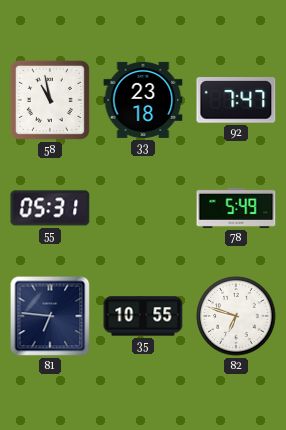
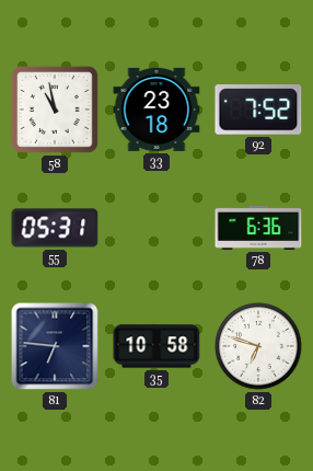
92: 7:47 -> 7:52
78: 5:49 -> 6:36
35: 10:55 -> 10:58
